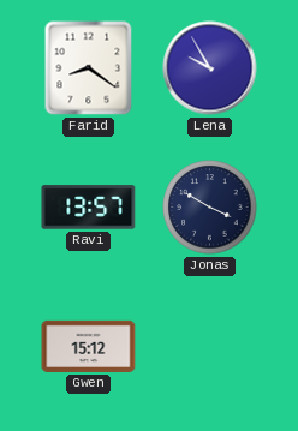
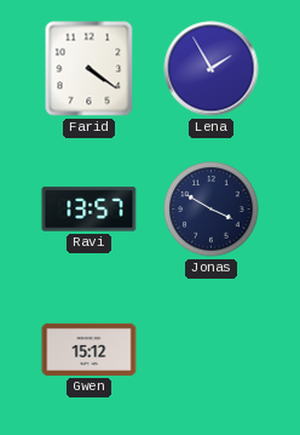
Farid: 8:21 -> 4:21
Lena: 9:55 -> 1:55
